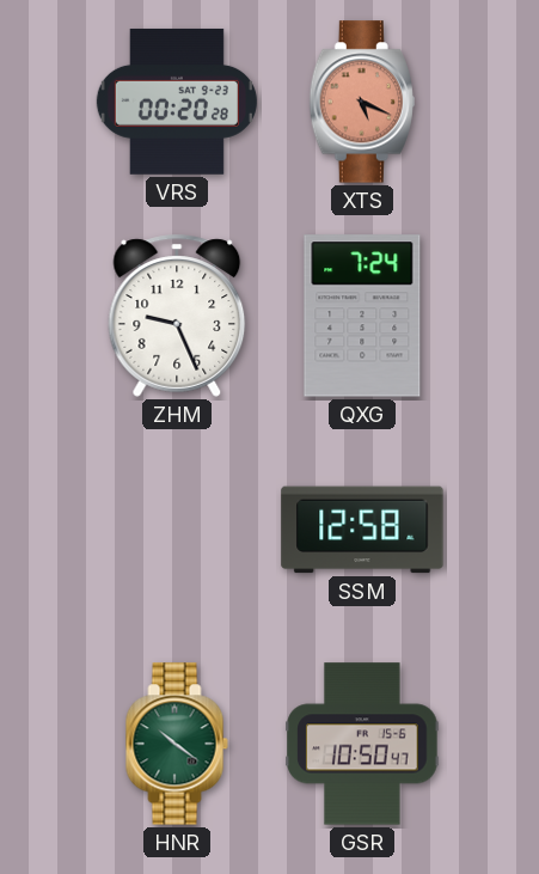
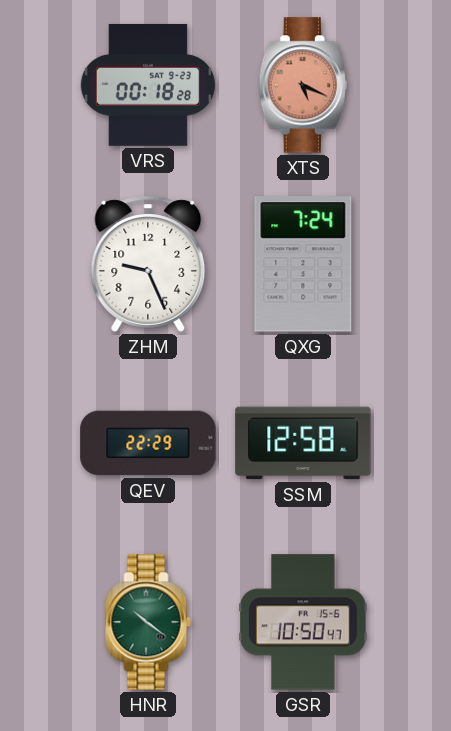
VRS: 00:20 -> 00:18
QEV: none -> 22:29
